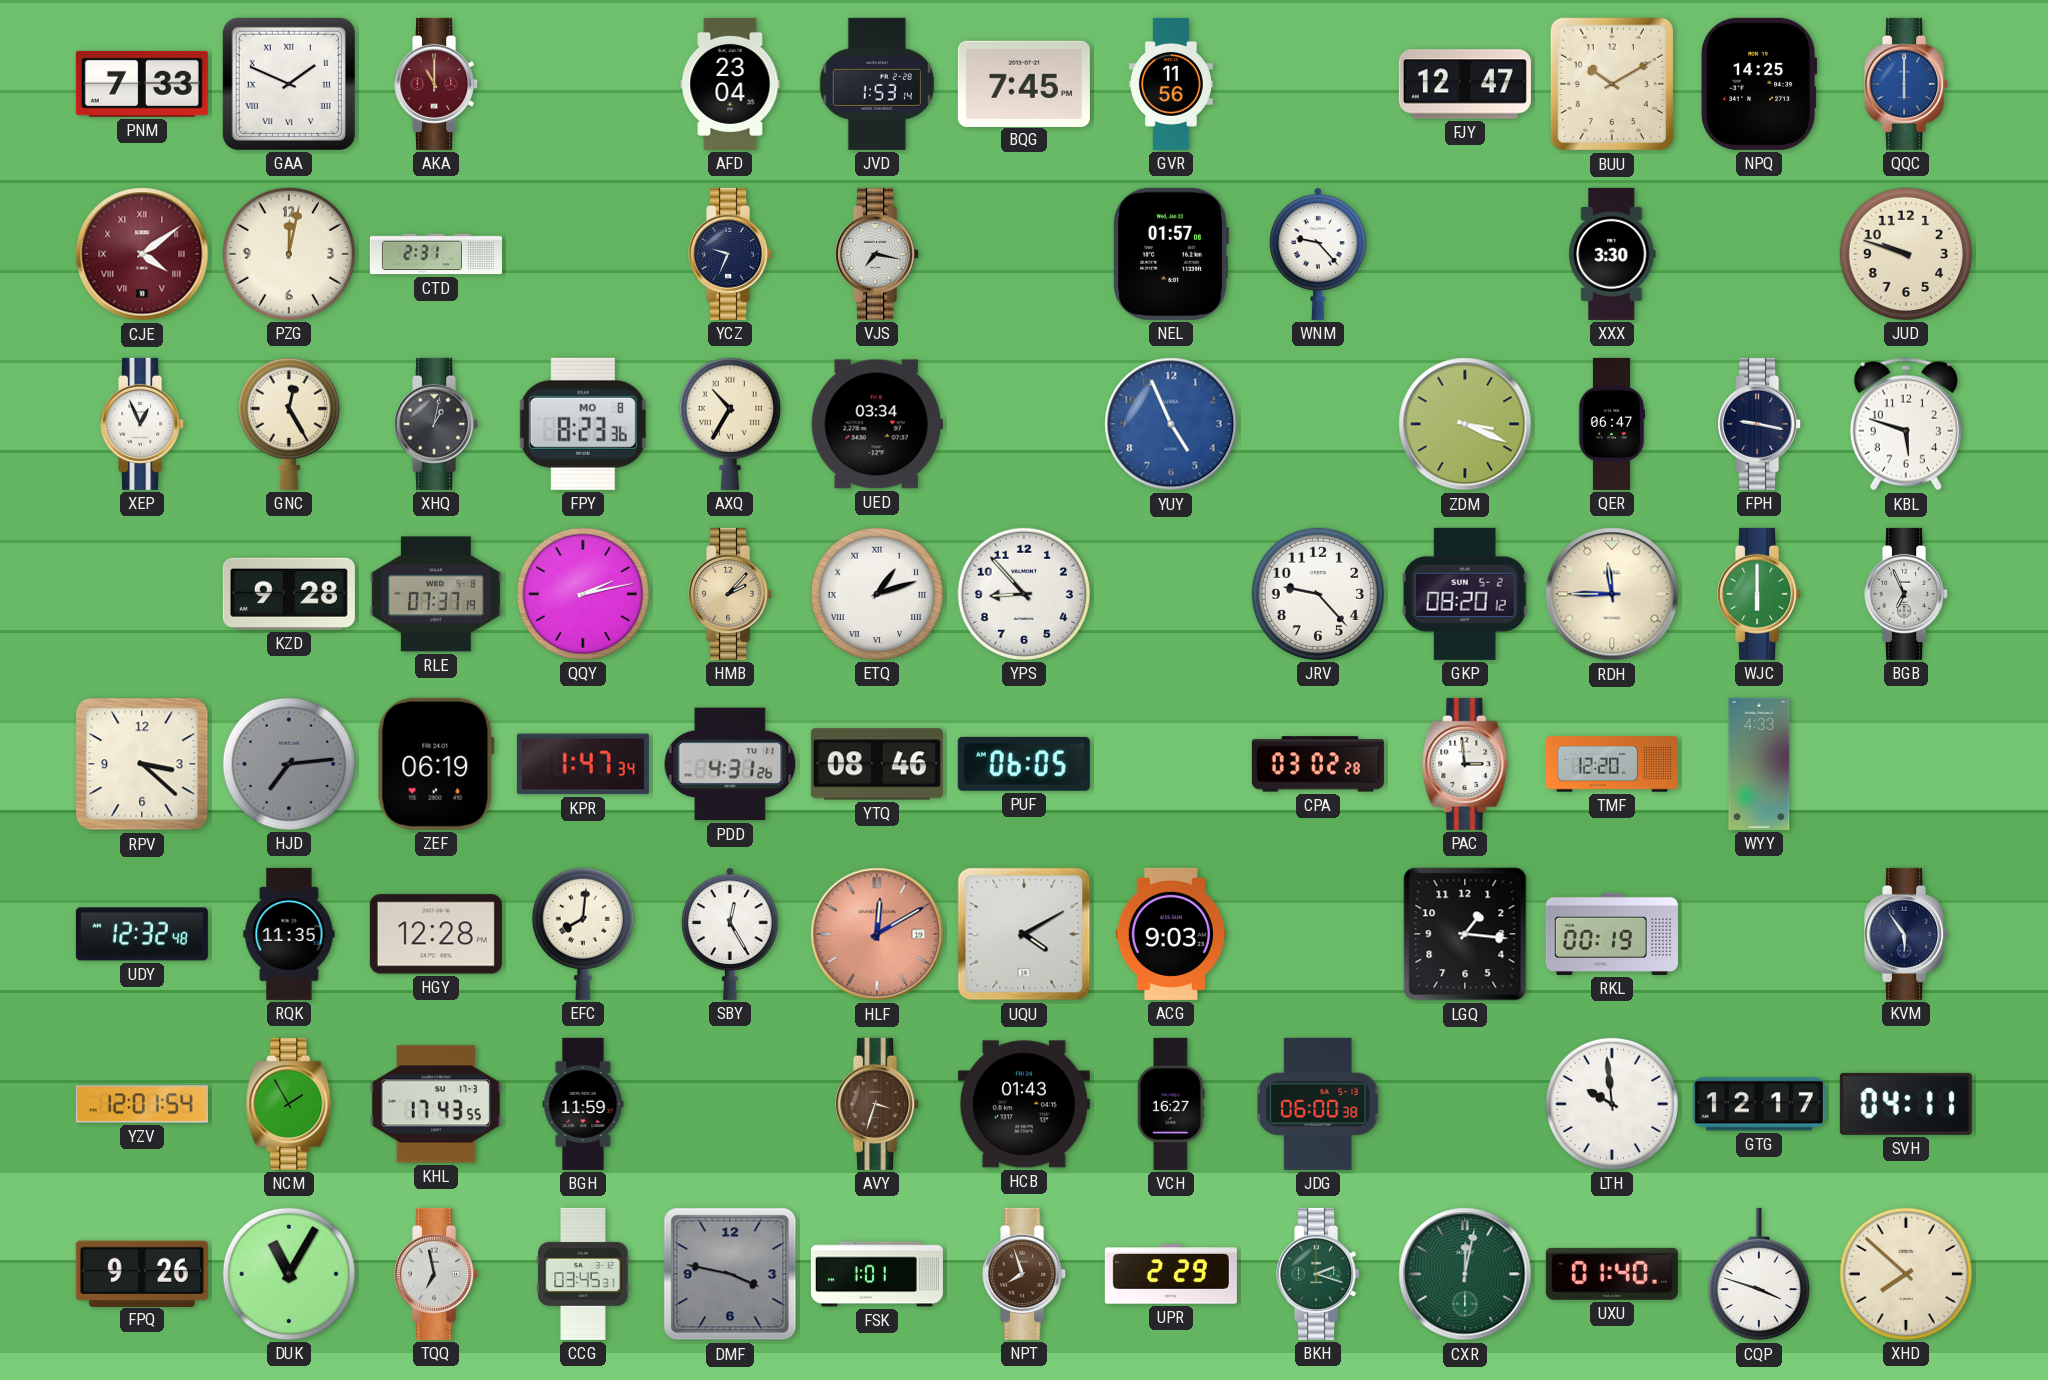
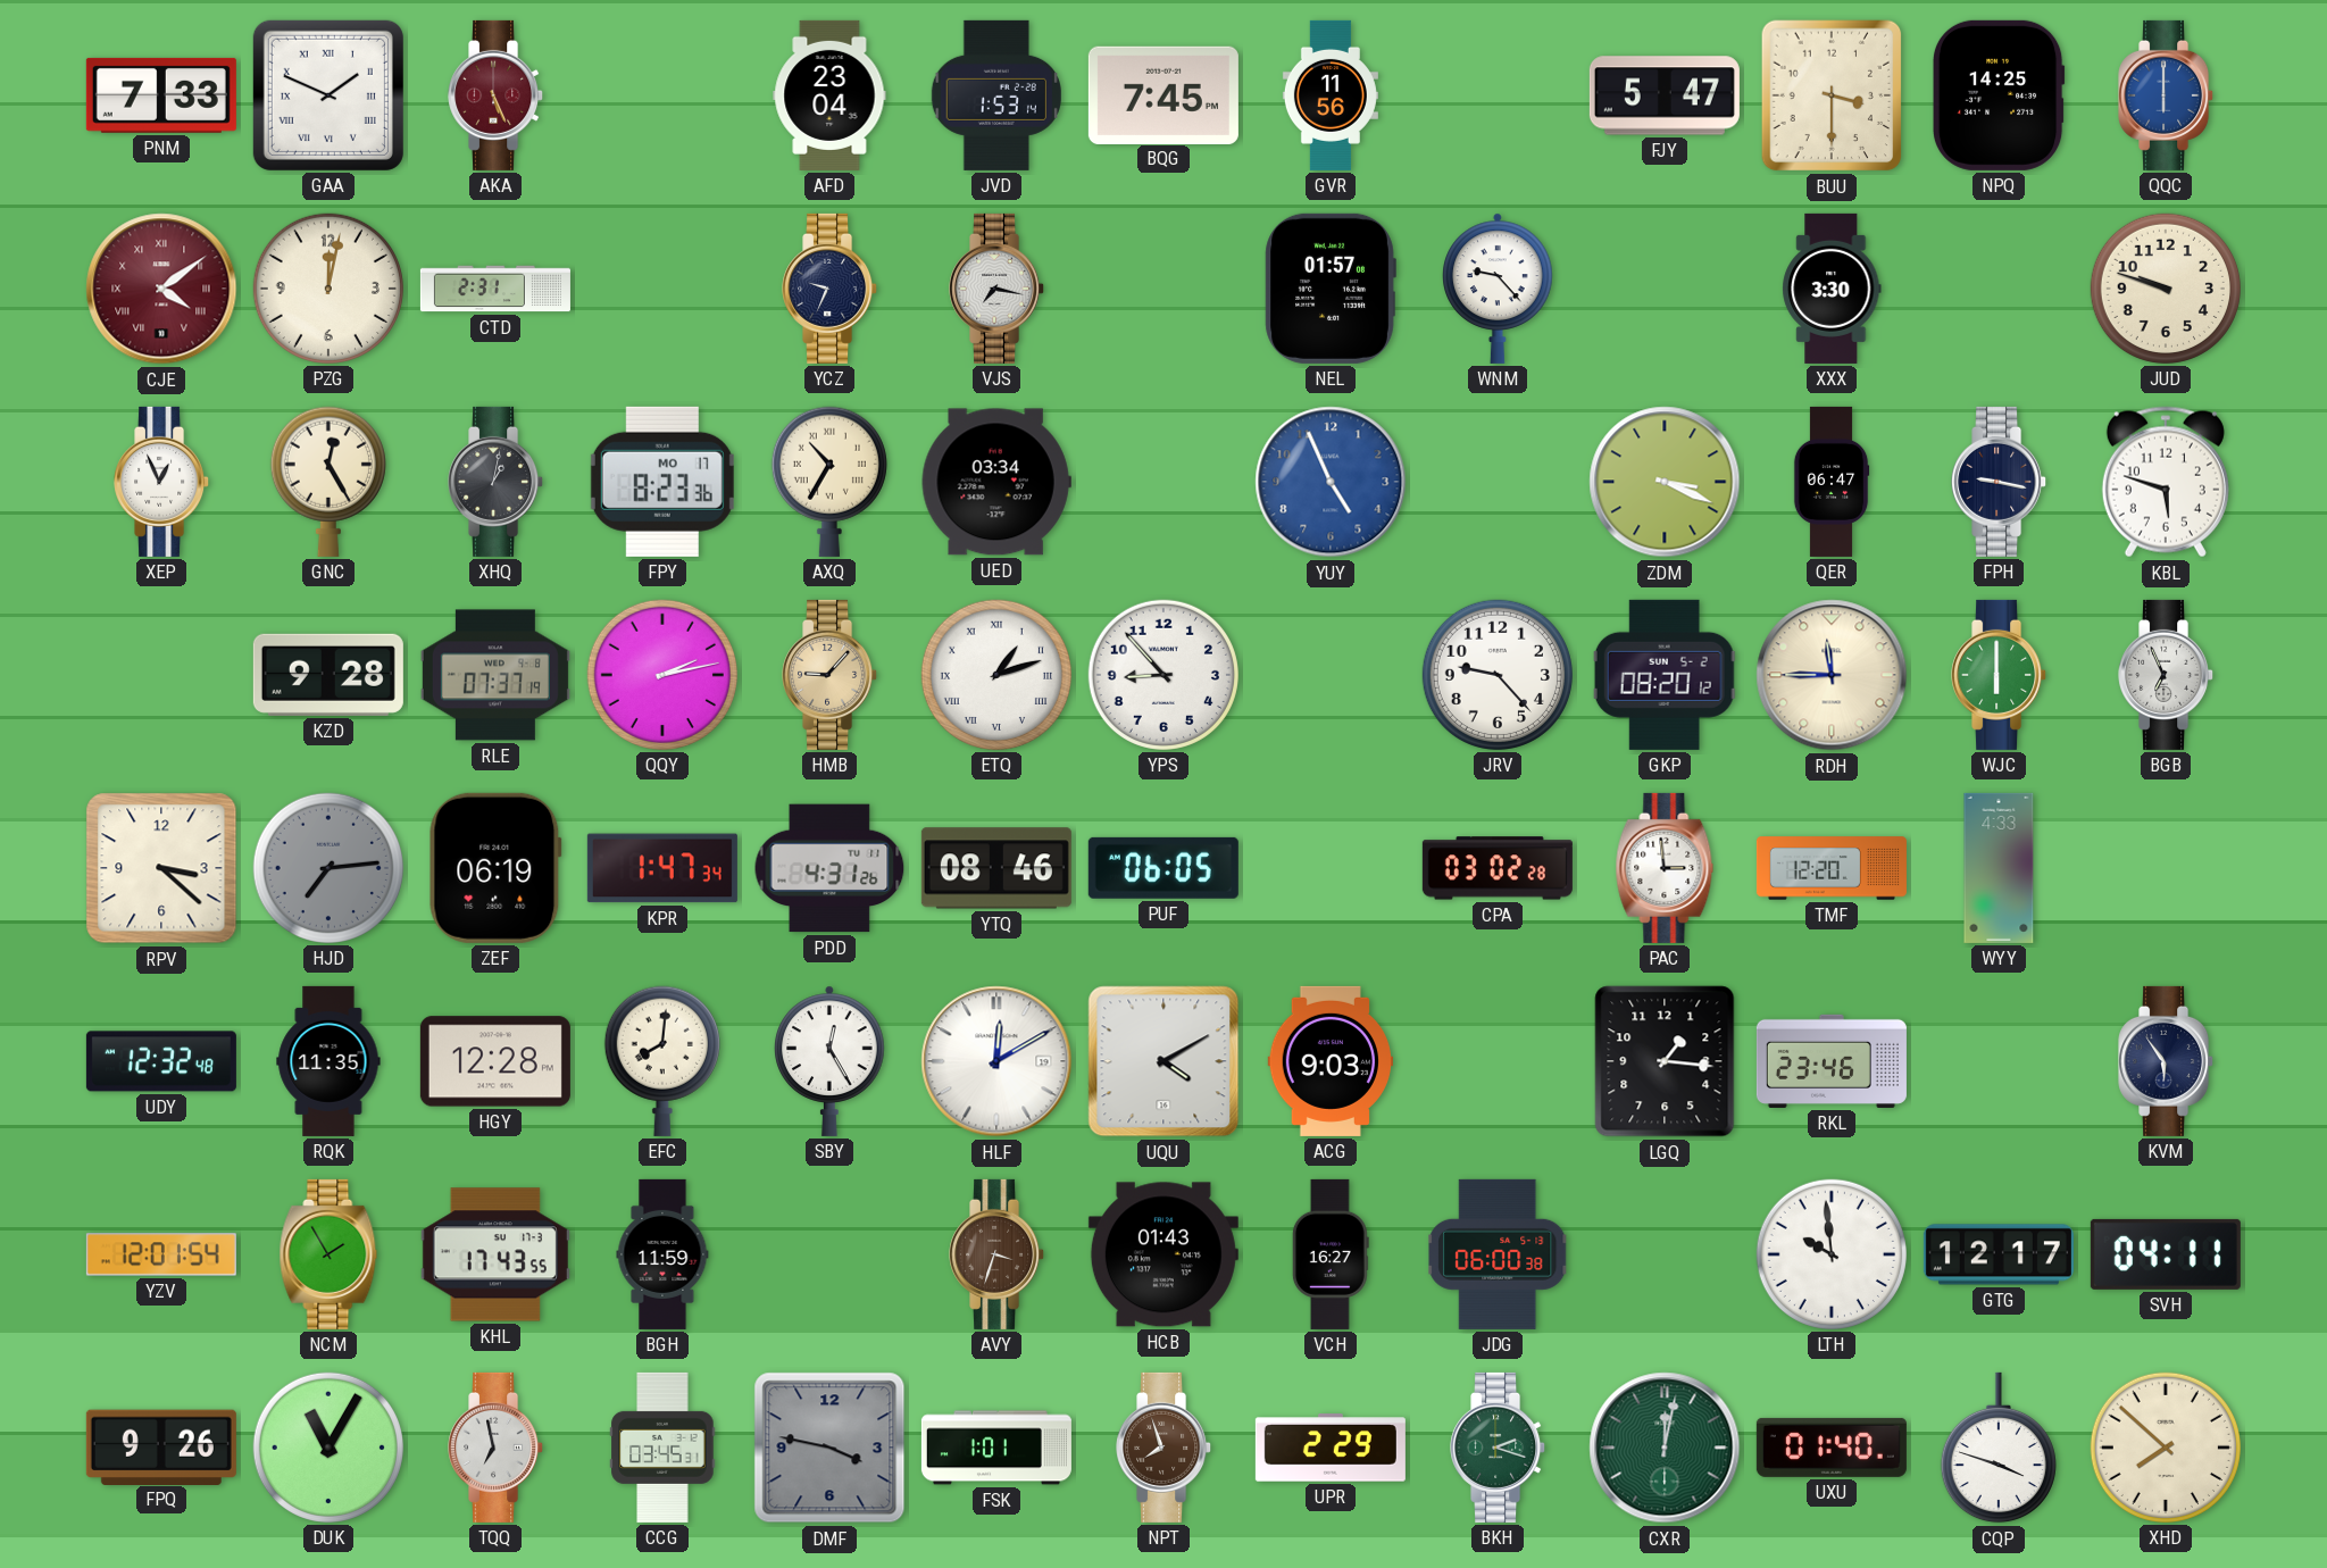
AKA: 11:00 -> 5:26
FJY: 12:47 -> 5:47
BUU: 10:10 -> 3:30
FPY date: MO 8 -> MO 17
HMB: 2:07 -> 9:07
HLF dial: salmon -> white
RKL: 00:19 -> 23:46
